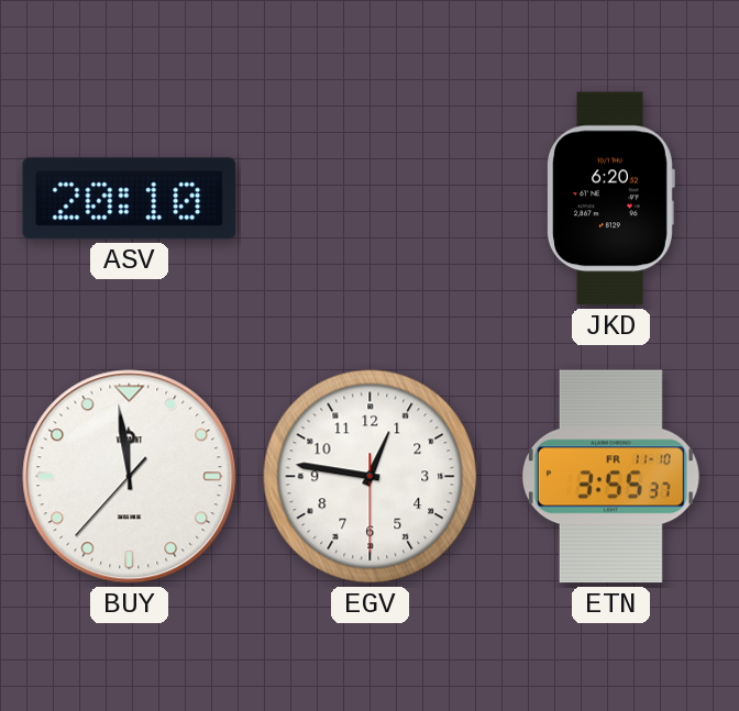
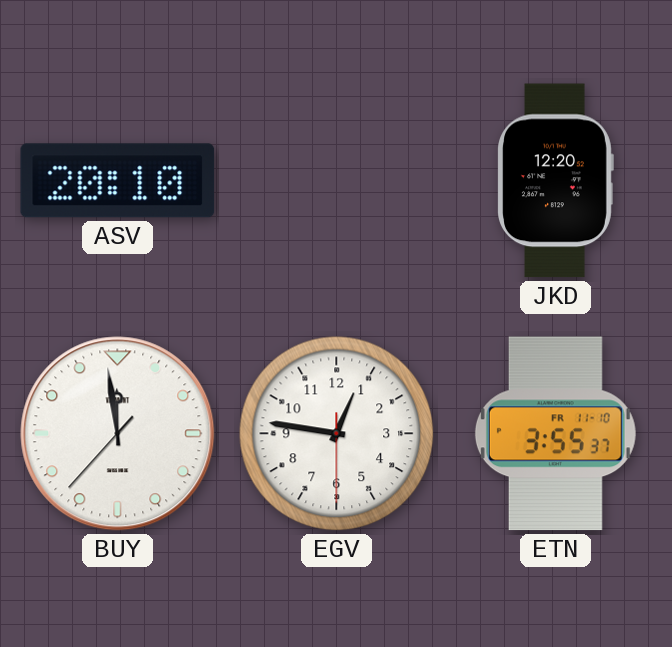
JKD: 6:20 -> 12:20
